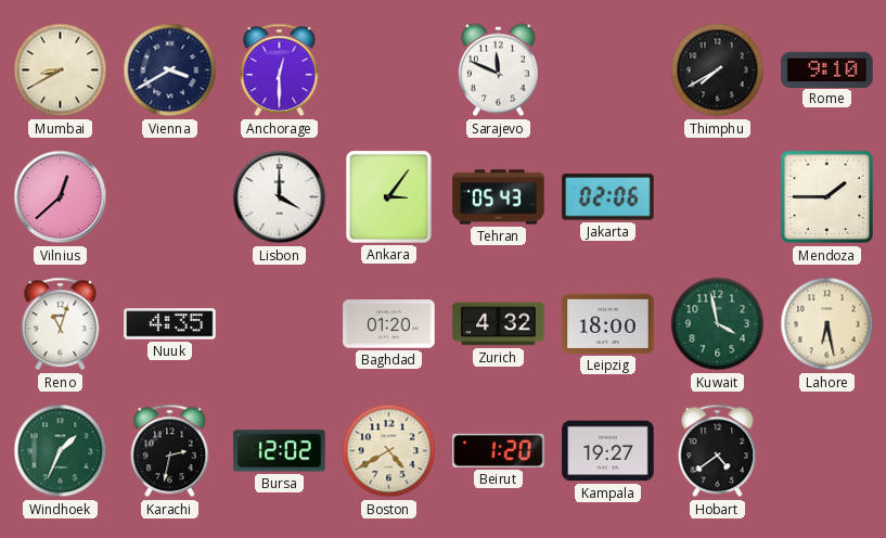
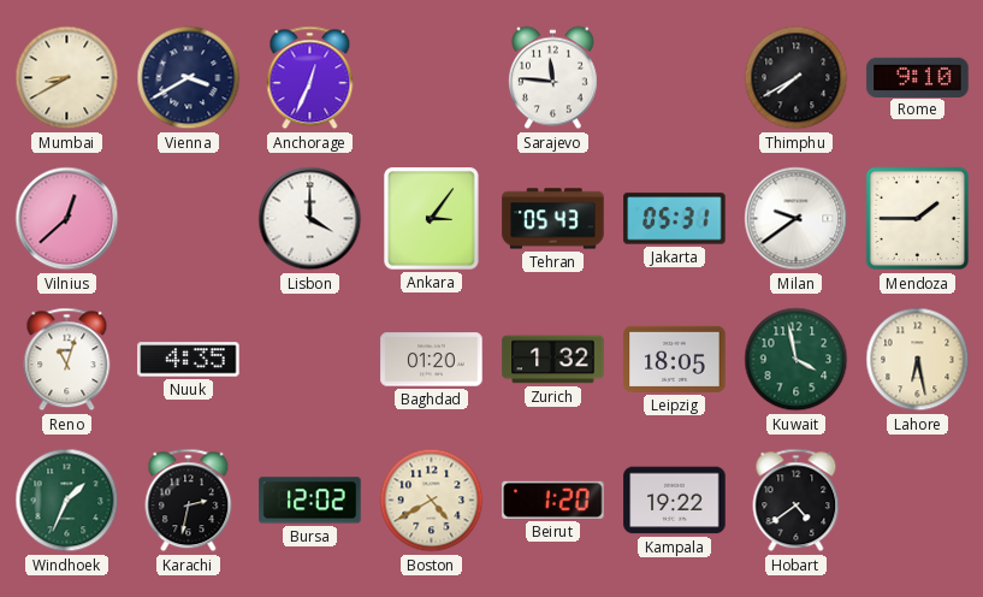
Anchorage: 12:30 -> 12:34
Sarajevo: 11:49 -> 11:46
Jakarta: 02:06 -> 05:31
Milan: none -> 9:39
Zurich: 4:32 -> 1:32
Leipzig: 18:00 -> 18:05
Kampala: 19:27 -> 19:22
